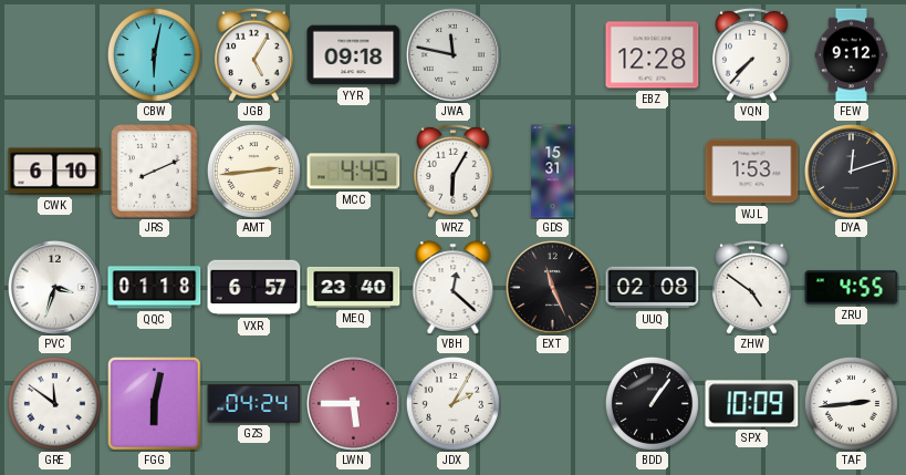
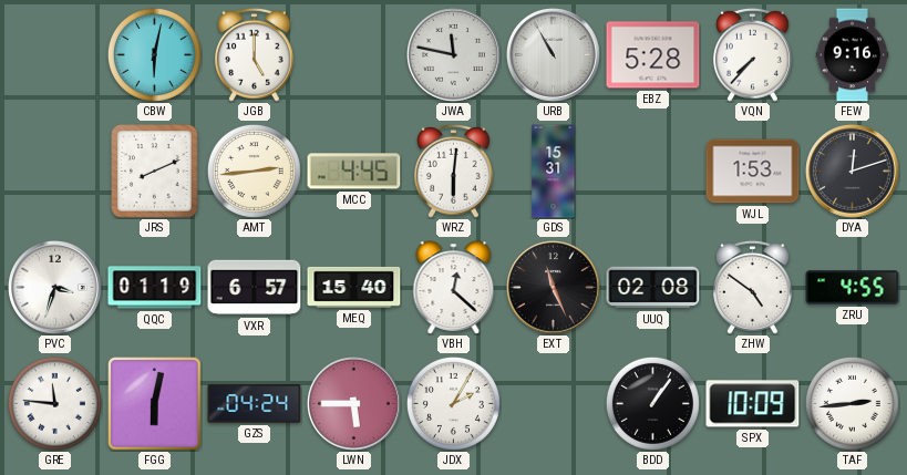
JGB: 5:05 -> 5:00
YYR: 09:18 -> none
URB: none -> 10:55
EBZ: 12:28 -> 5:28
FEW: 9:12 -> 9:16
CWK: 6:10 -> none
WRZ: 6:05 -> 6:01
QQC: 01:18 -> 01:19
MEQ: 23:40 -> 15:40
GRE: 11:51 -> 11:46
